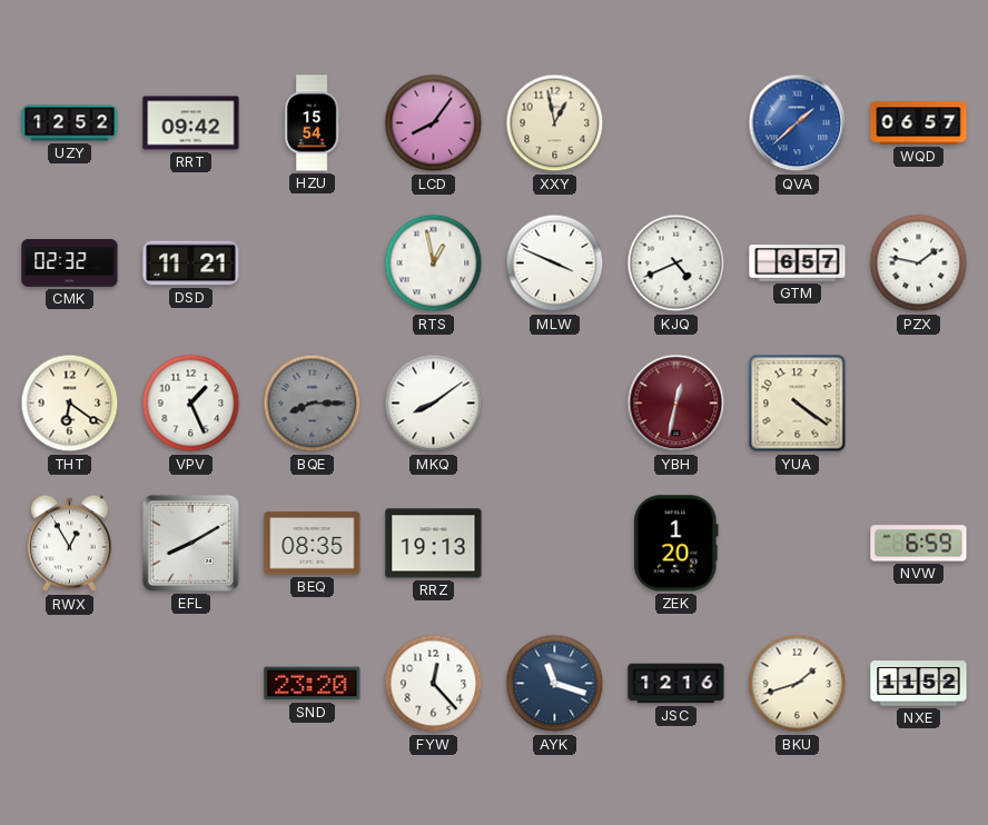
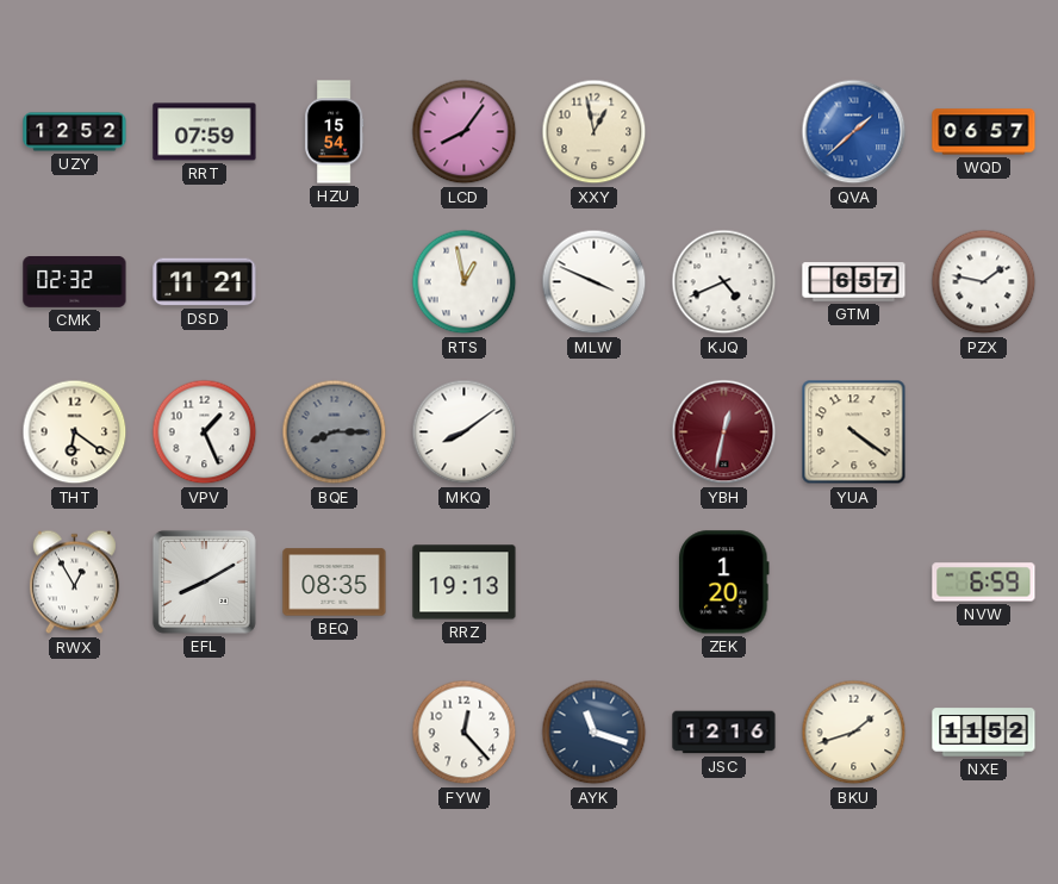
RRT: 09:42 -> 07:59
SND: 23:20 -> none
